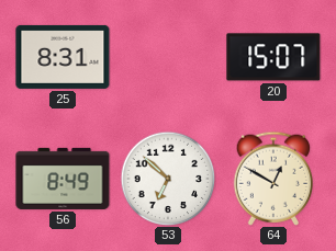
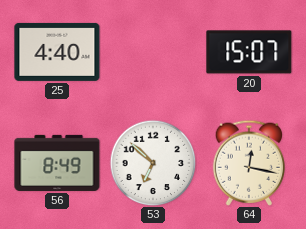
25: 8:31 -> 4:40
64: 12:50 -> 12:17
